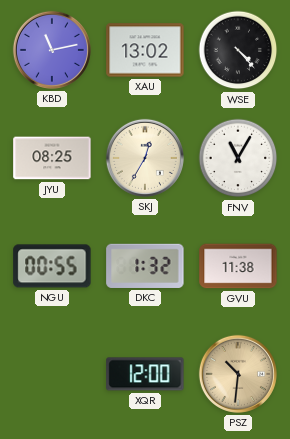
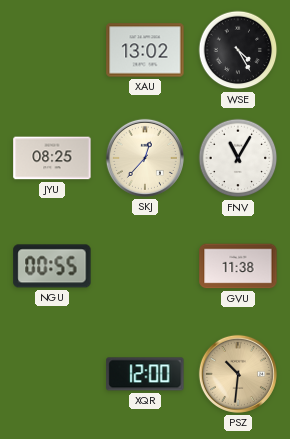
KBD: 11:13 -> none
WSE: 4:23 -> 4:25
SKJ: 12:35 -> 12:37
DKC: 1:32 -> none
